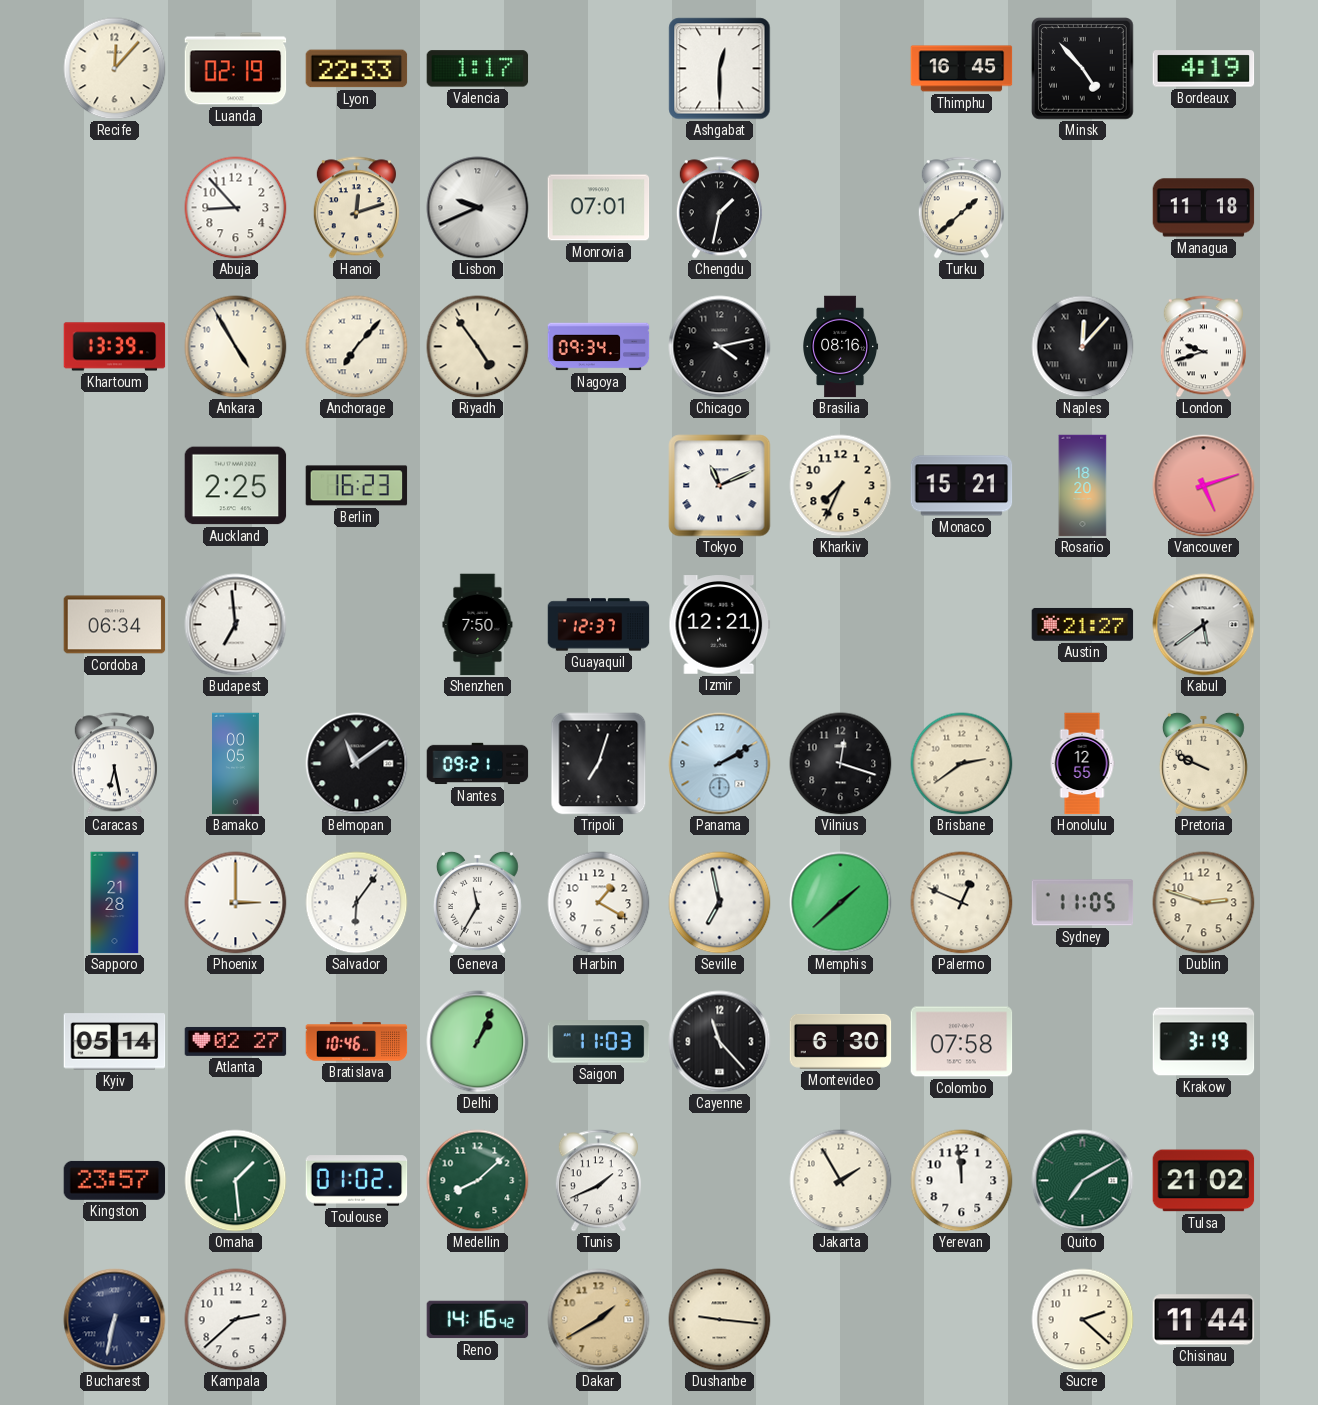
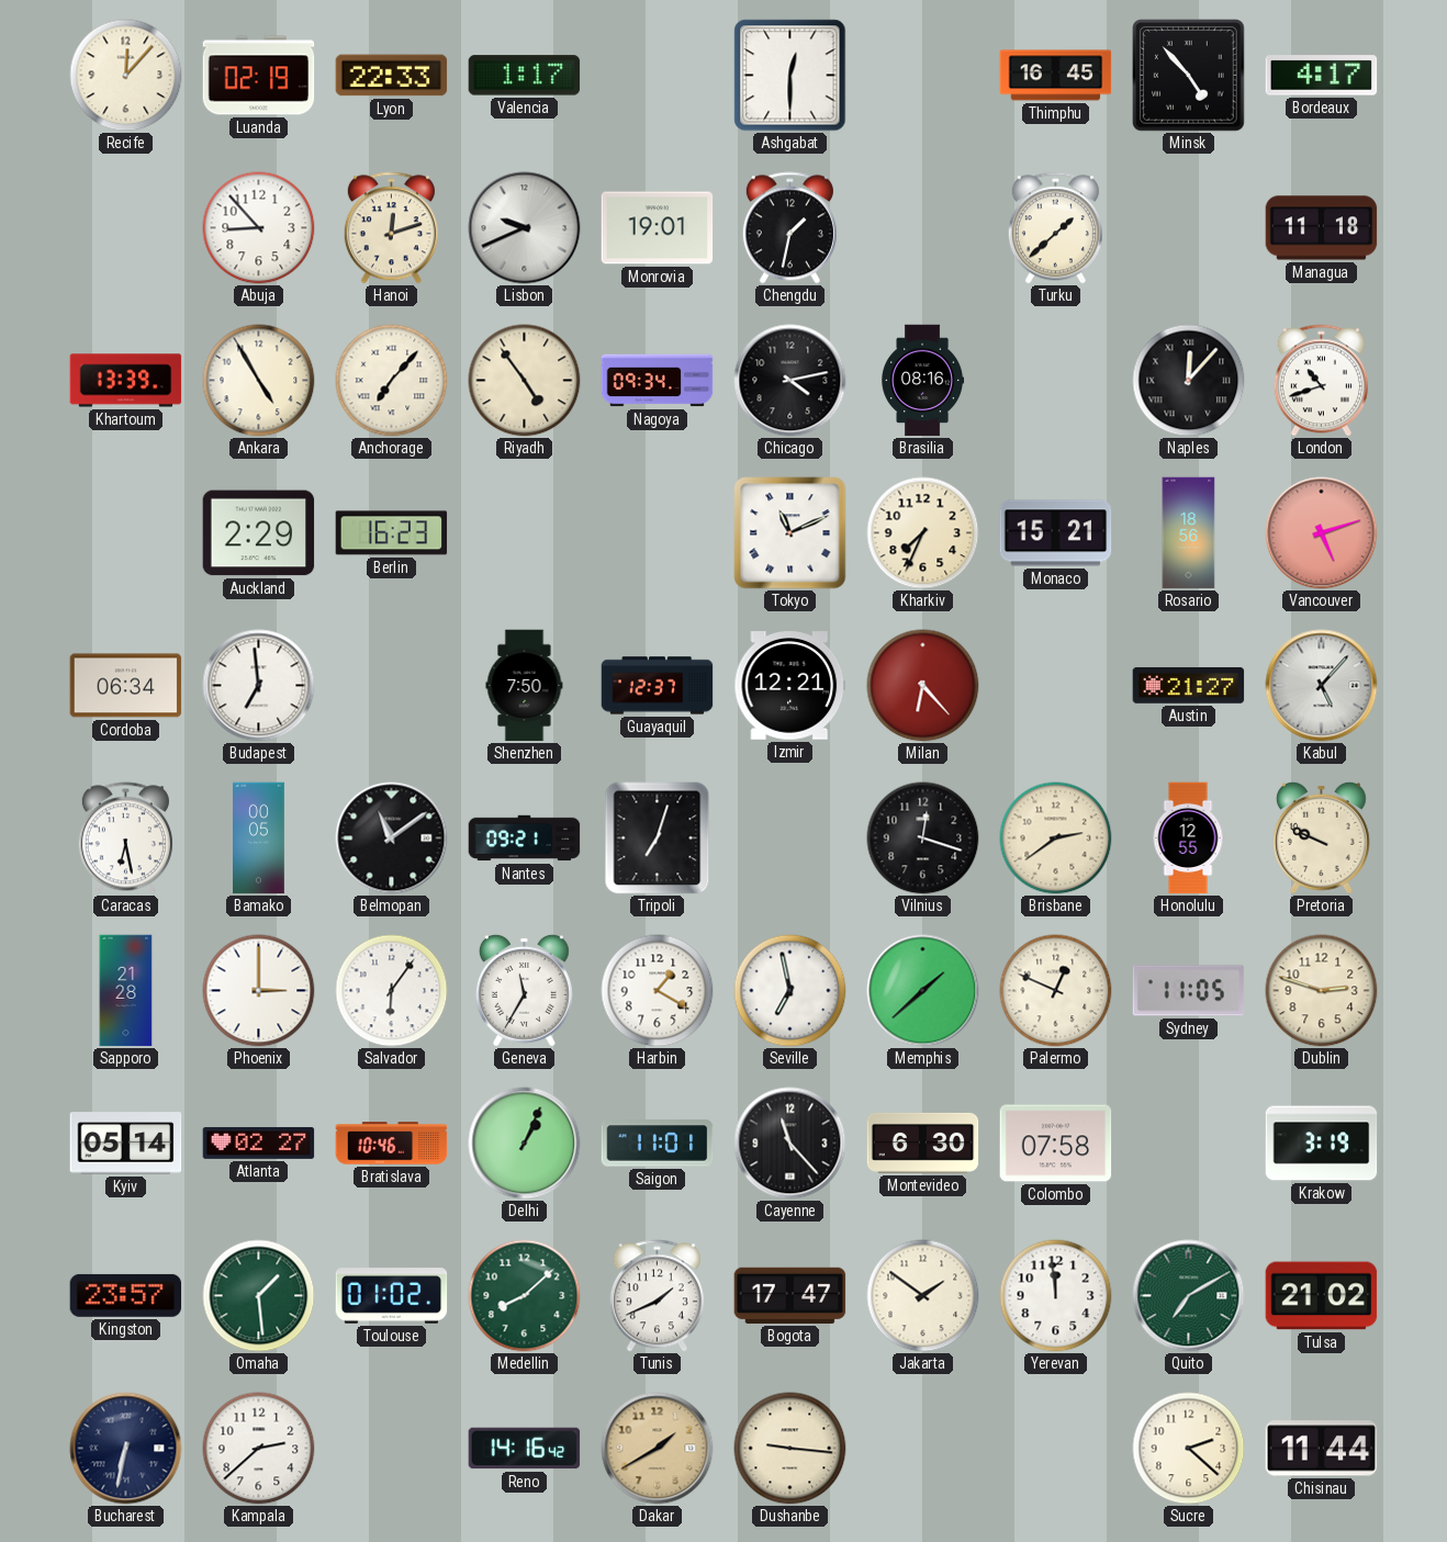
Bordeaux: 4:19 -> 4:17
Monrovia: 07:01 -> 19:01
London: 9:42 -> 10:42
Auckland: 2:25 -> 2:29
Rosario: 18:20 -> 18:56
Milan: none -> 6:23
Kabul: 5:39 -> 5:07
Panama: 2:10 -> none
Saigon: 11:03 -> 11:01
Bogota: none -> 17:47
Jakarta: 1:55 -> 1:51
